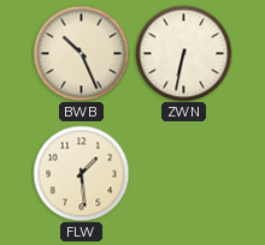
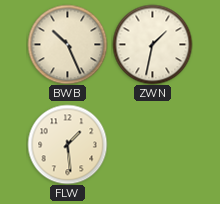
ZWN: 6:32 -> 1:32
